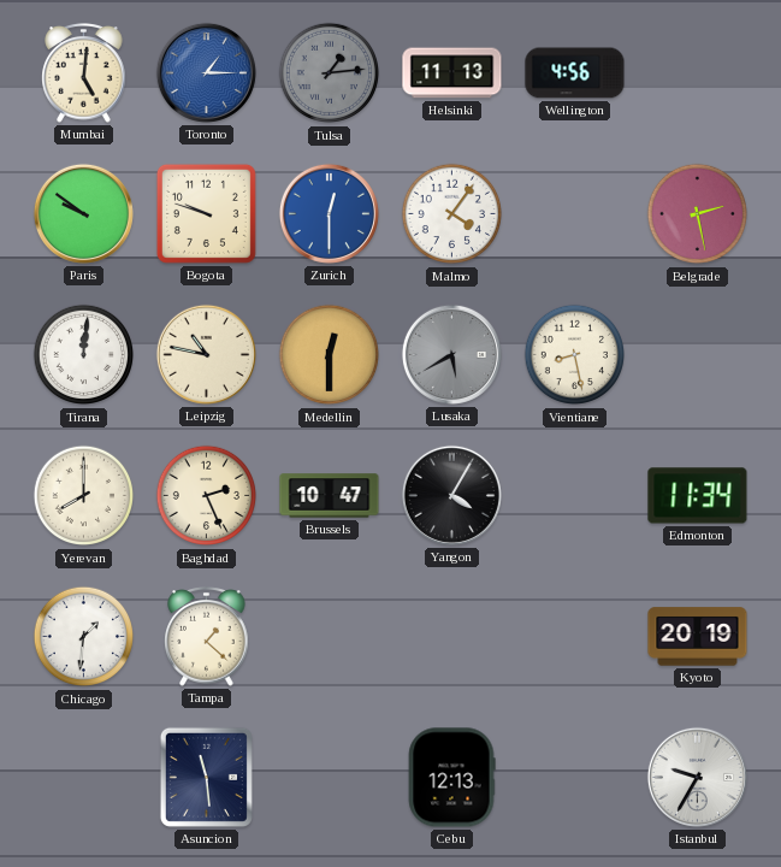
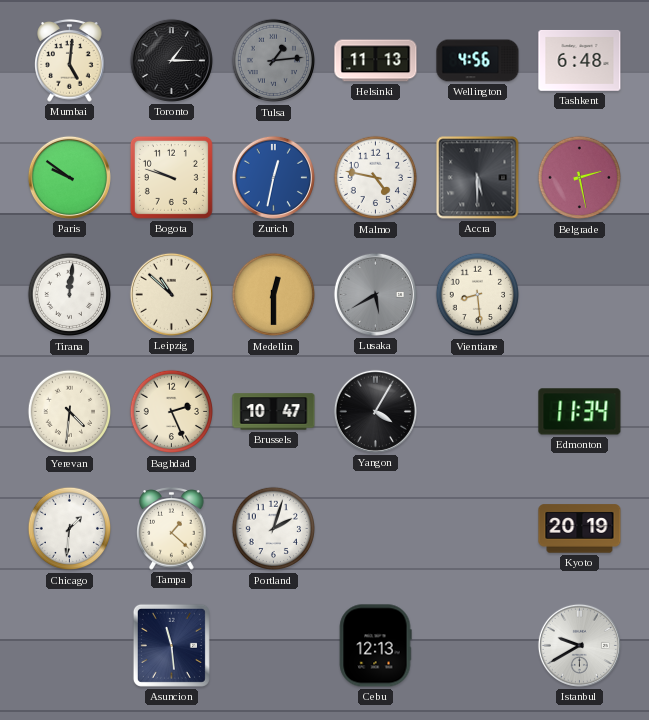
Toronto dial: blue -> black
Tashkent: none -> 6:48
Zurich: 12:30 -> 12:32
Malmo: 4:06 -> 4:47
Accra: none -> 5:30
Leipzig: 10:47 -> 10:52
Vientiane: 8:28 -> 8:29
Yerevan: 8:00 -> 4:31
Portland: none -> 2:03
Istanbul: 9:35 -> 9:40
